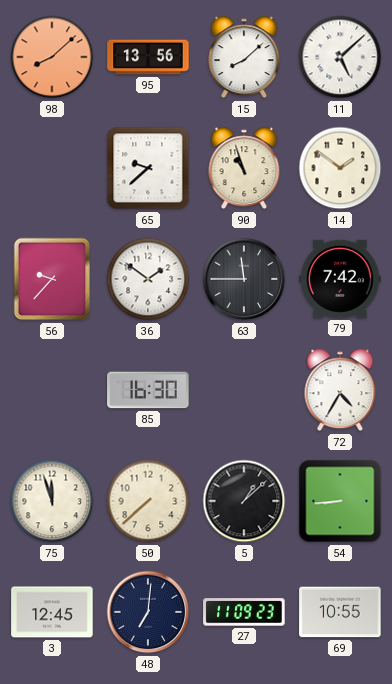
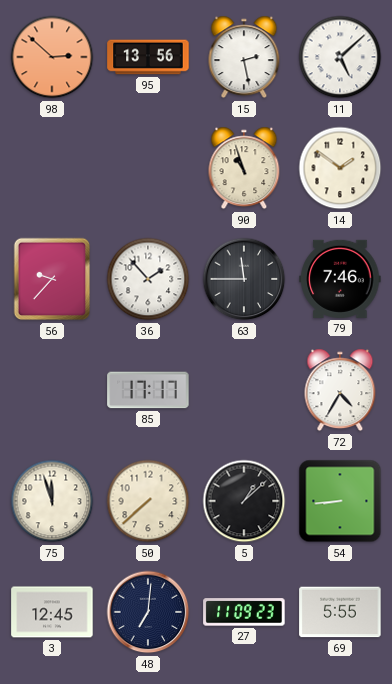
98: 8:08 -> 2:52
15: 8:08 -> 2:28
65: 9:38 -> none
36: 1:51 -> 1:53
79: 7:42 -> 7:46
85: 16:30 -> 17:17
69: 10:55 -> 5:55
